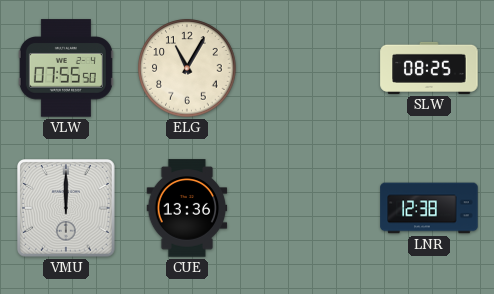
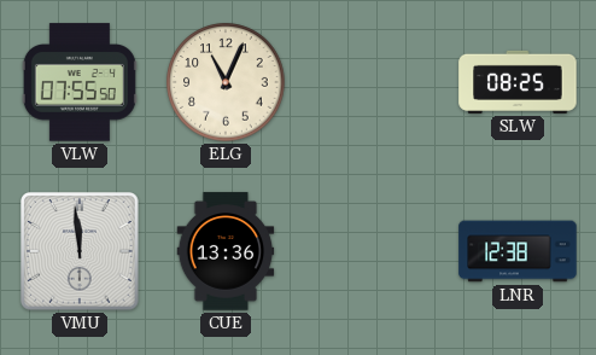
ELG: 11:05 -> 11:04
VMU: 12:00 -> 11:59
